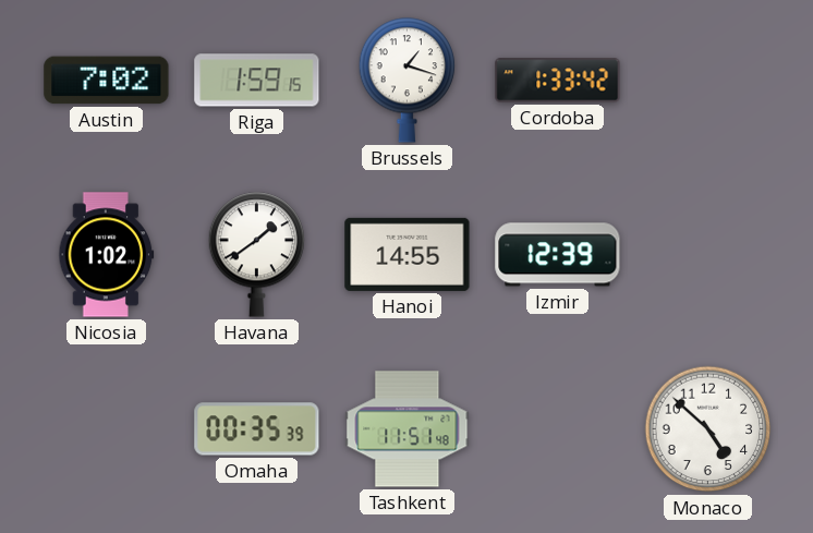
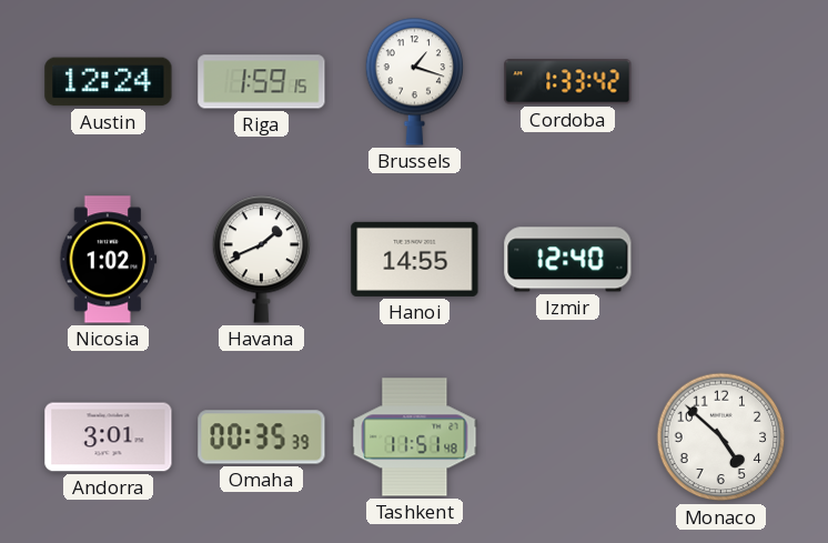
Austin: 7:02 -> 12:24
Havana: 1:39 -> 1:41
Izmir: 12:39 -> 12:40
Andorra: none -> 3:01
